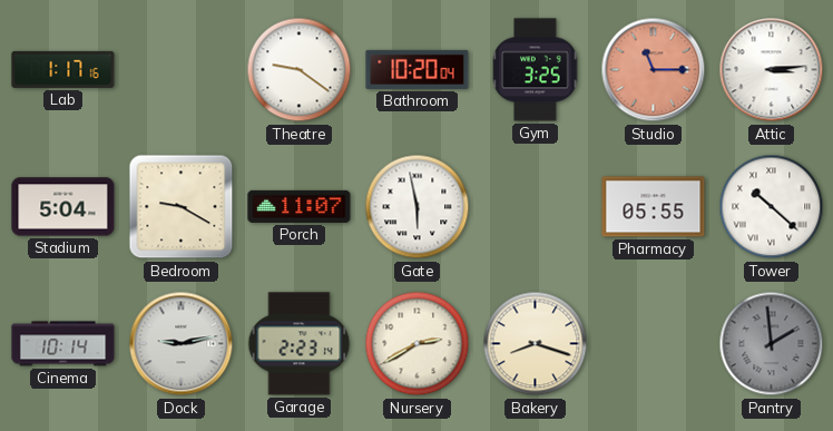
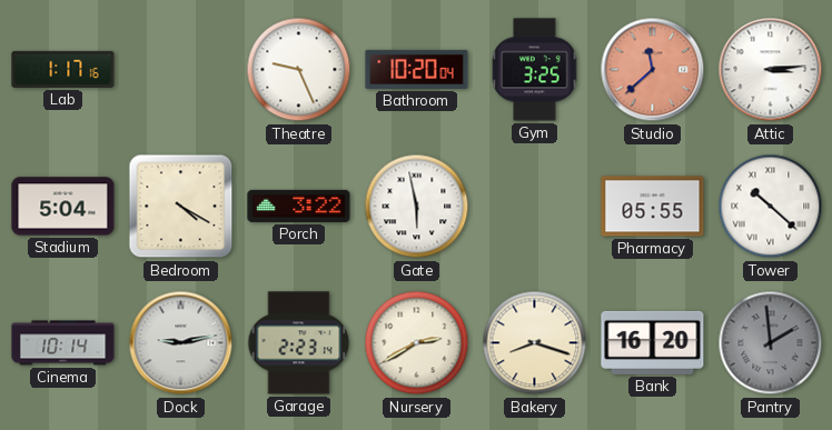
Theatre: 9:21 -> 9:26
Studio: 11:15 -> 11:38
Bedroom: 9:20 -> 4:20
Porch: 11:07 -> 3:22
Bank: none -> 16:20
